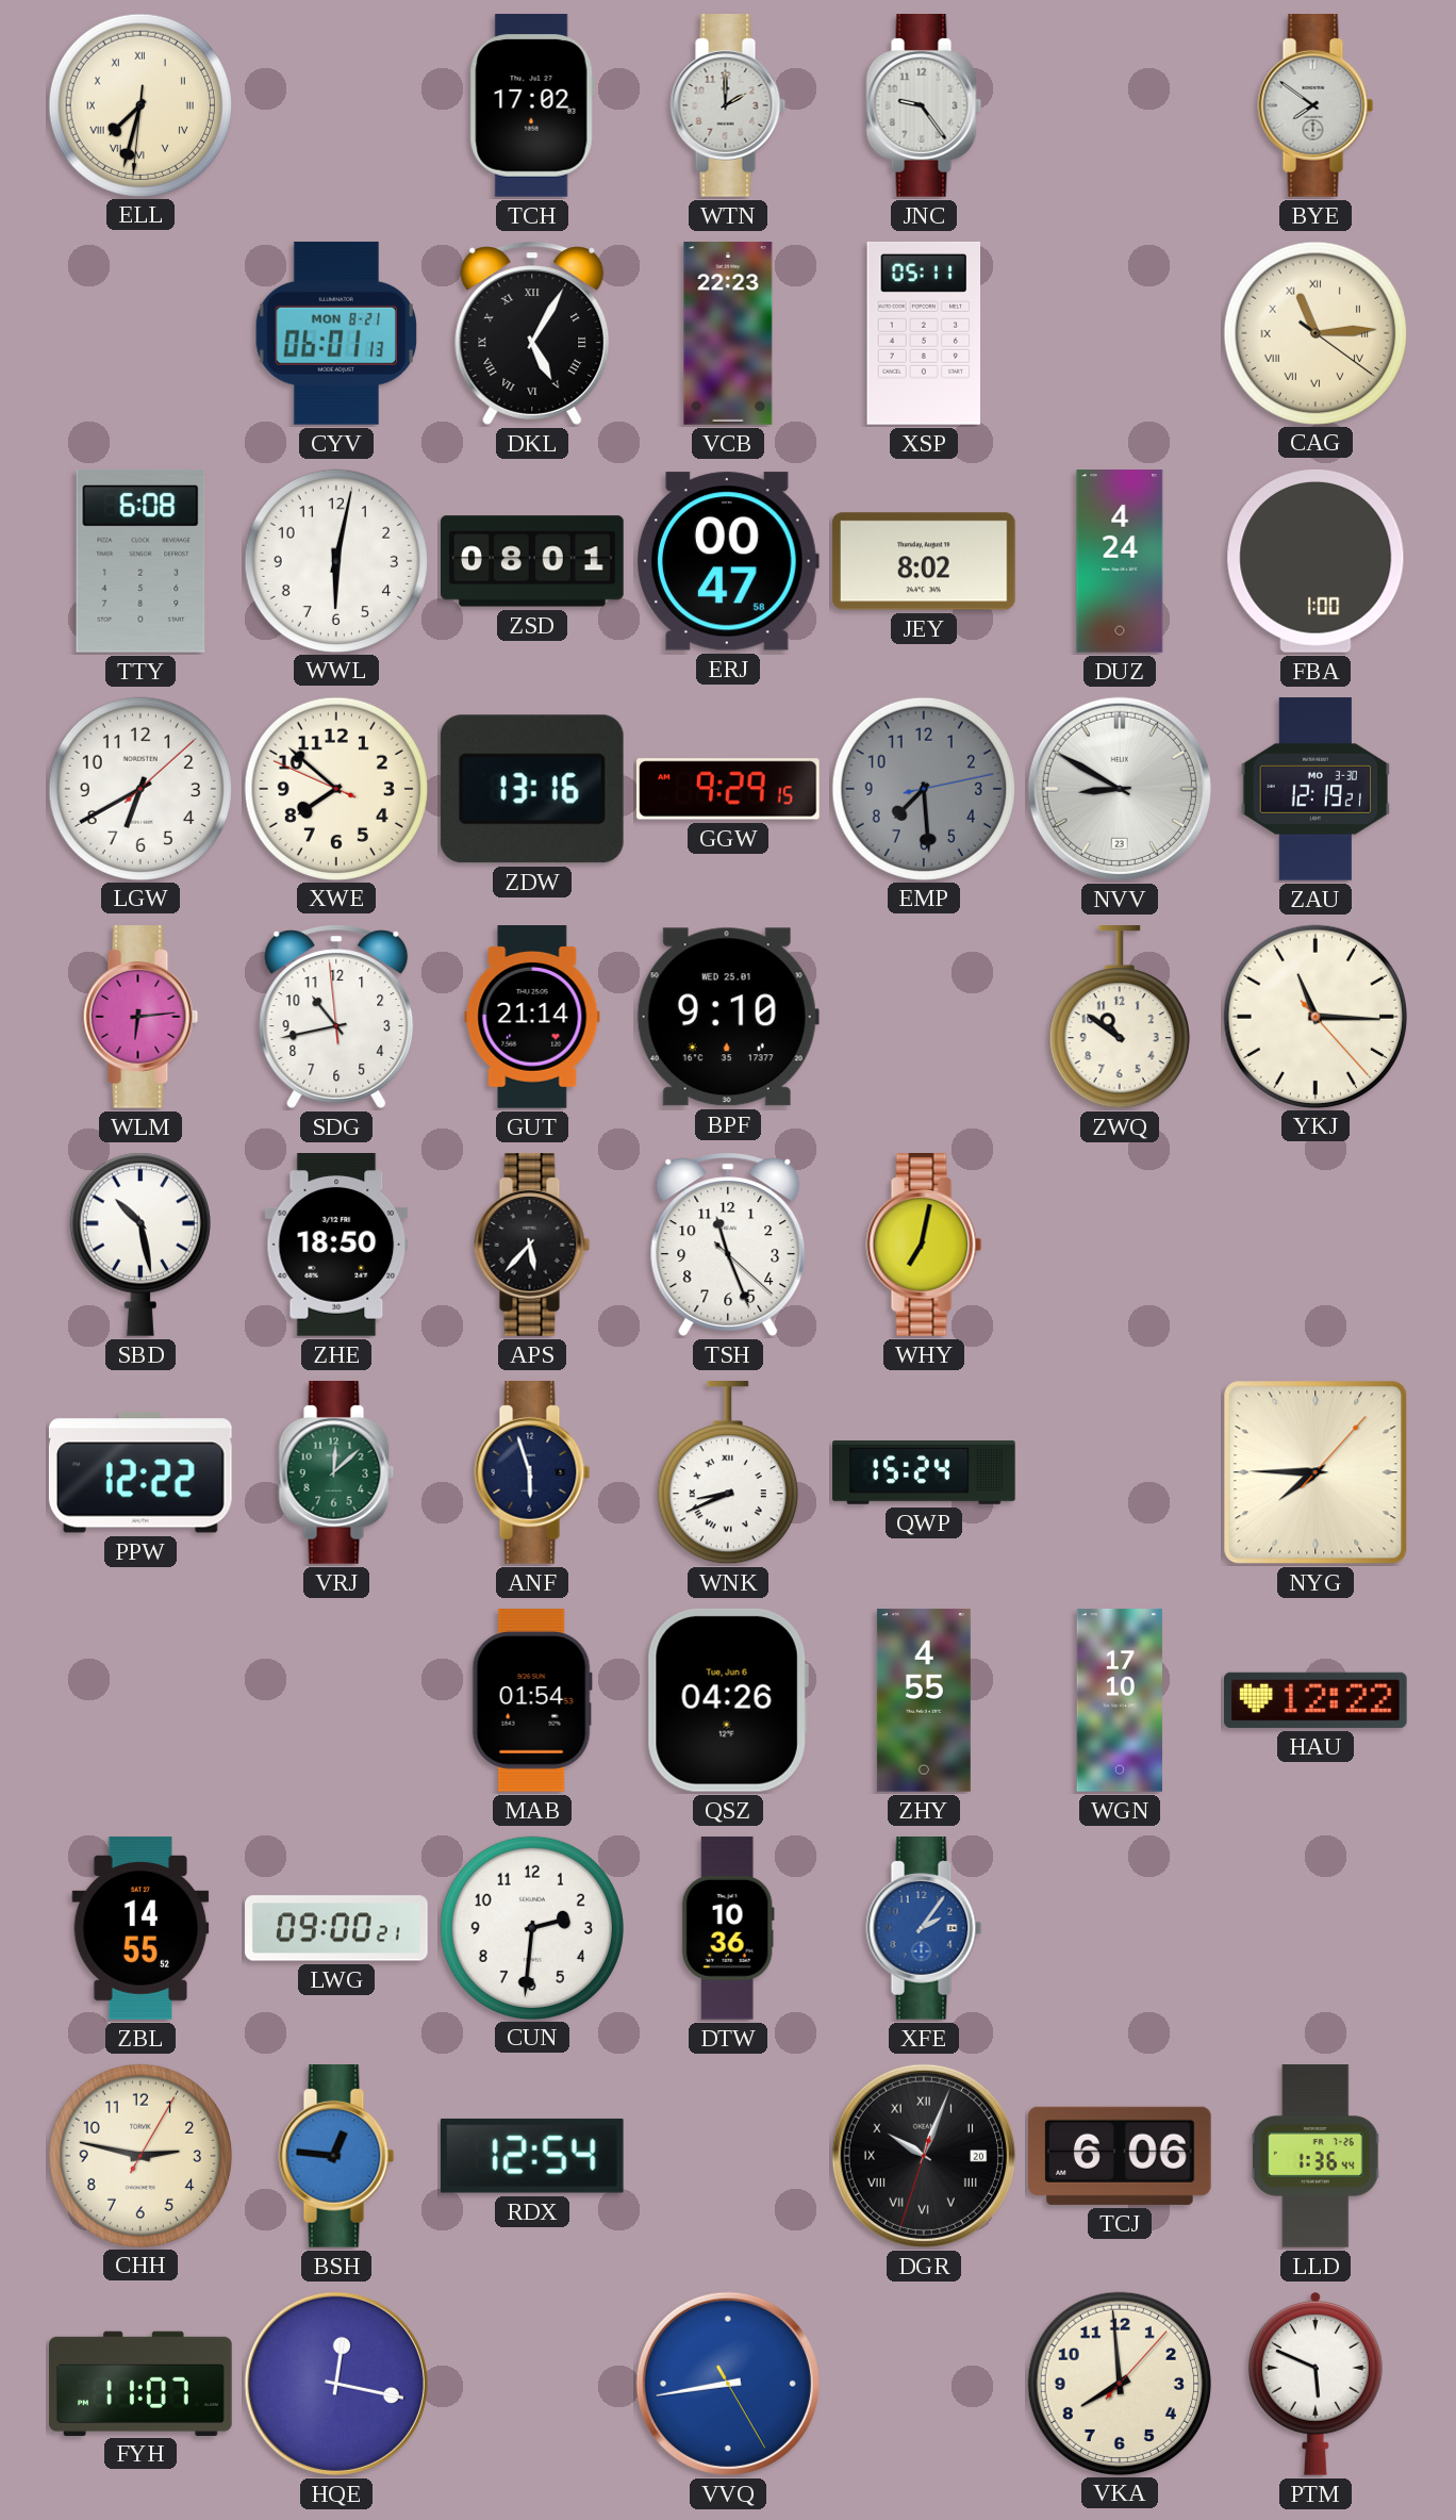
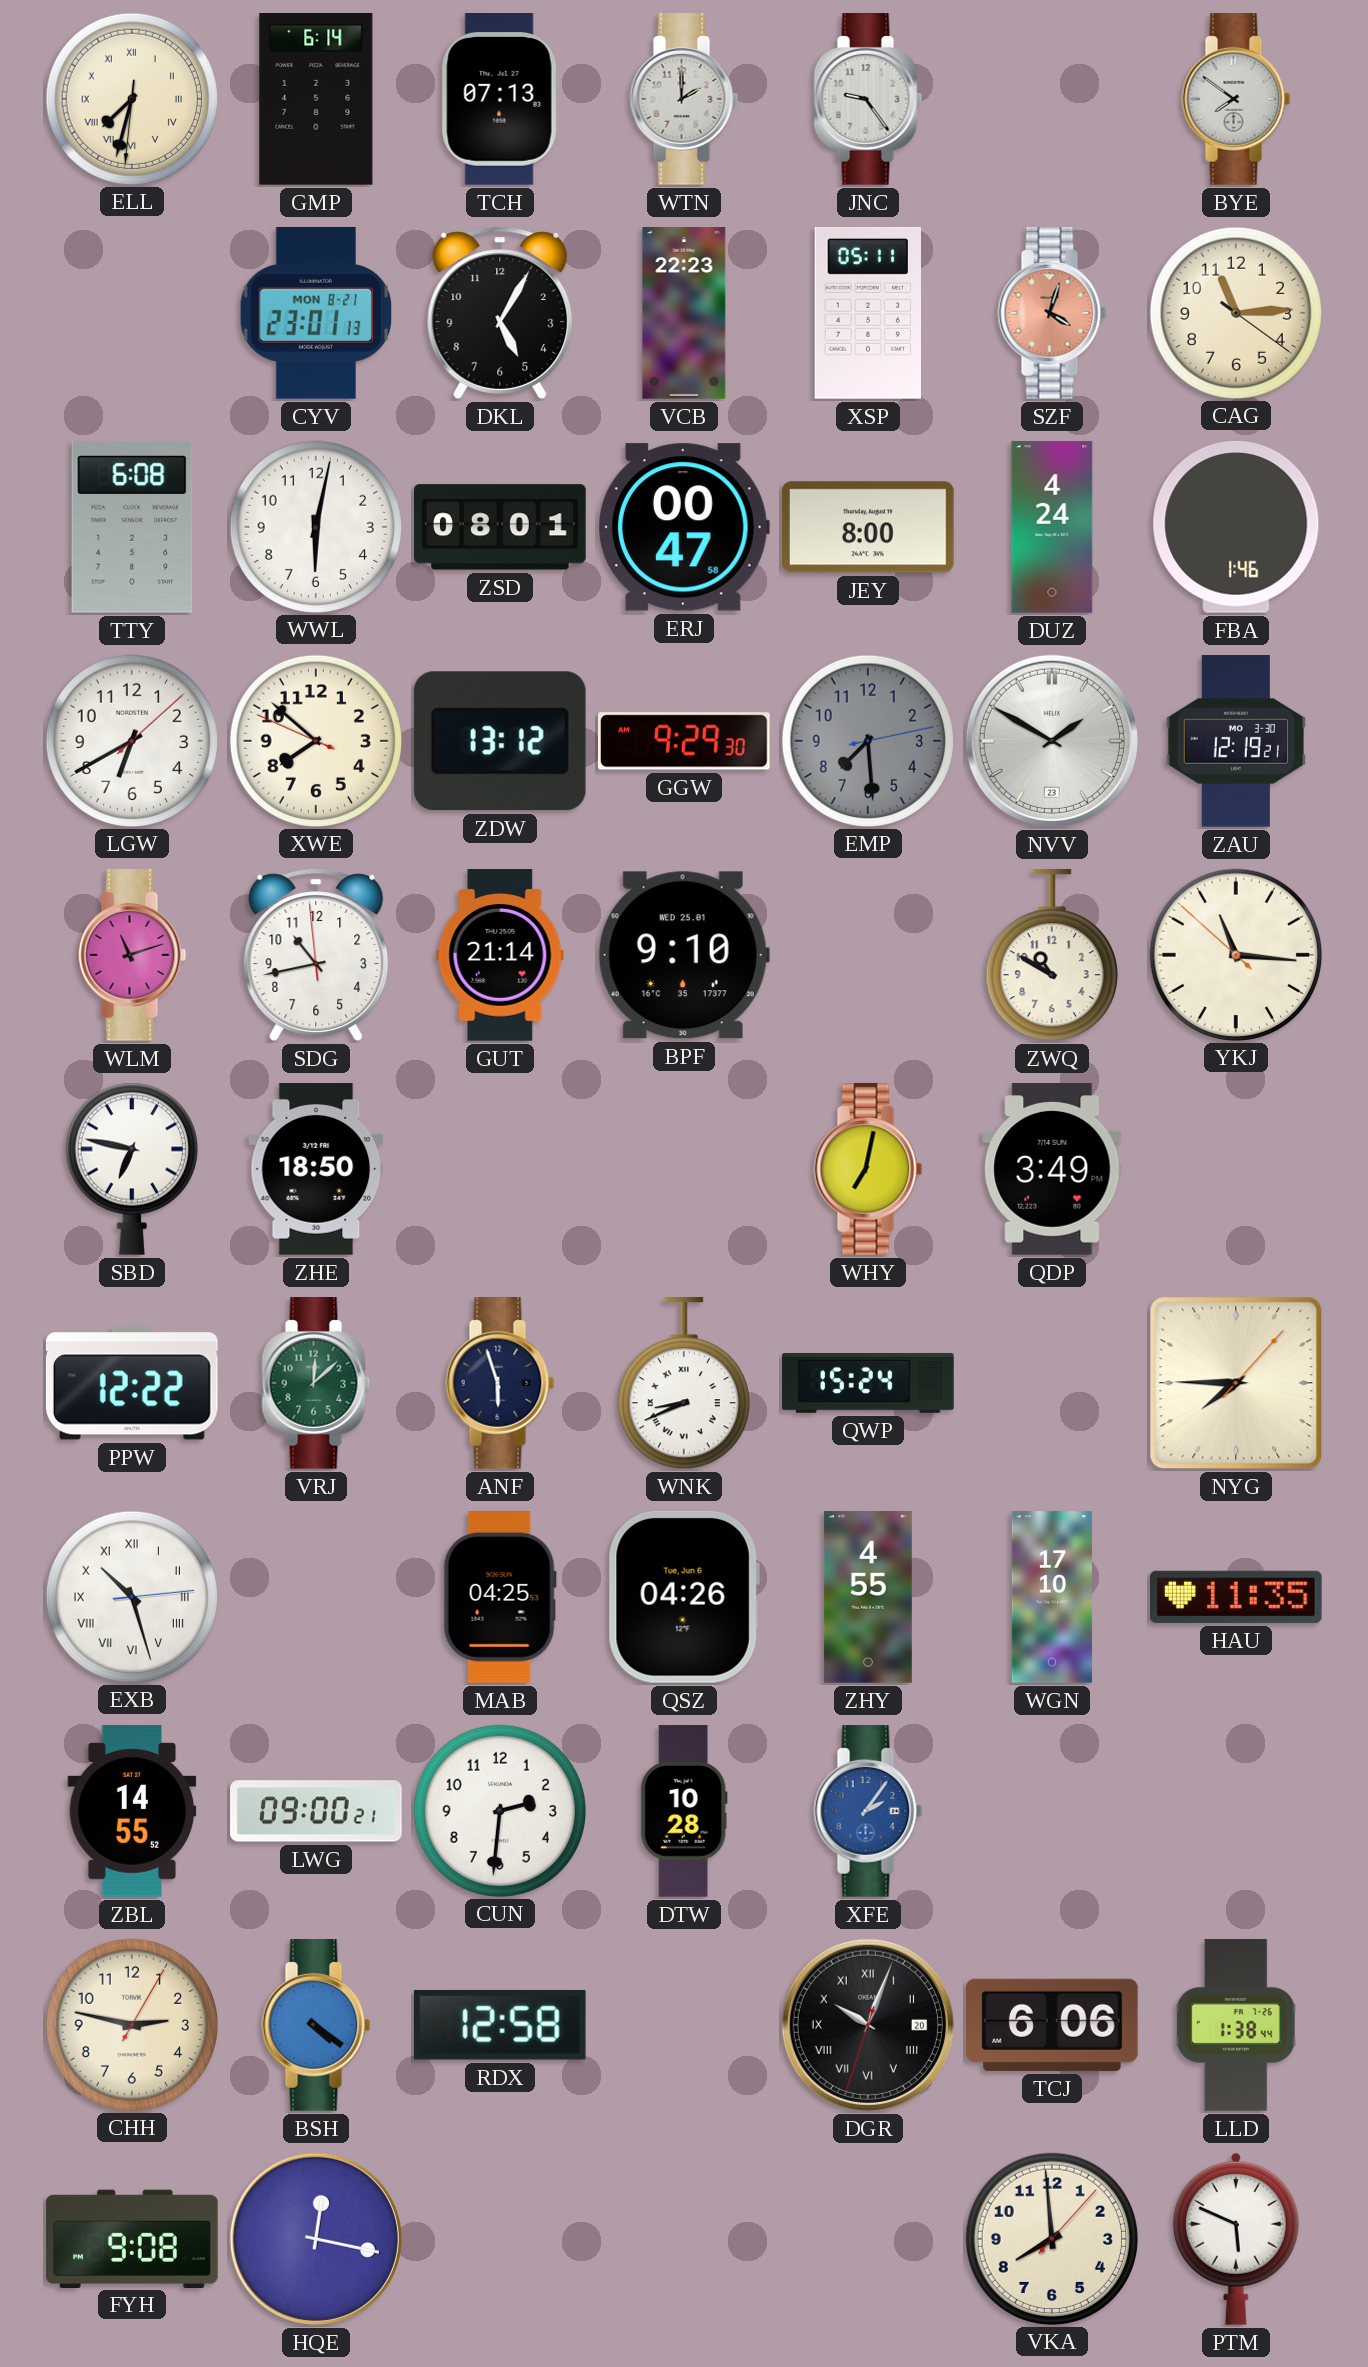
GMP: none -> 6:14
TCH: 17:02 -> 07:13
CYV: 06:01 -> 23:01
DKL numerals: Roman -> Arabic
SZF: none -> 4:03
CAG numerals: Roman -> Arabic
JEY: 8:02 -> 8:00
FBA: 1:00 -> 1:46
ZDW: 13:16 -> 13:12
GGW: 9:29:15 -> 9:29:30
NVV: 8:50 -> 1:50
WLM: 6:14 -> 11:12
ZWQ: 10:51 -> 10:50
YKJ: 11:15:23 -> 11:15:52
SBD: 10:28 -> 6:47
APS: 5:37 -> none
TSH: 11:26 -> none
QDP: none -> 3:49
EXB: none -> 10:27
MAB: 01:54 -> 04:25
HAU: 12:22 -> 11:35
DTW: 10:36 -> 10:28
BSH: 12:46 -> 4:21
RDX: 12:54 -> 12:58
LLD: 1:36 -> 1:38
FYH: 11:07 -> 9:08
VVQ: 8:43 -> none
